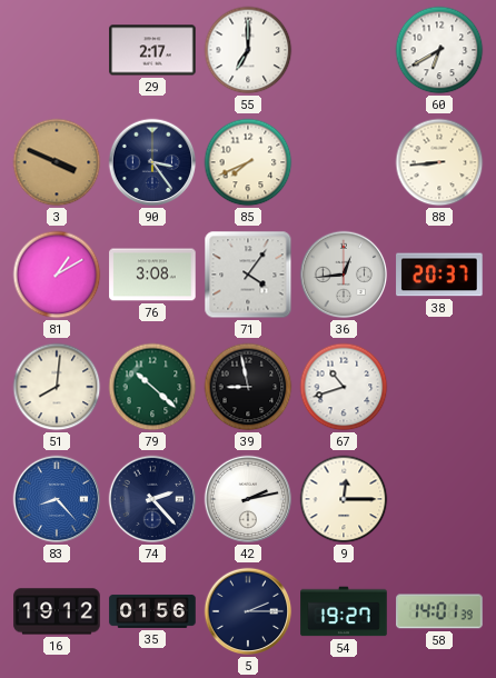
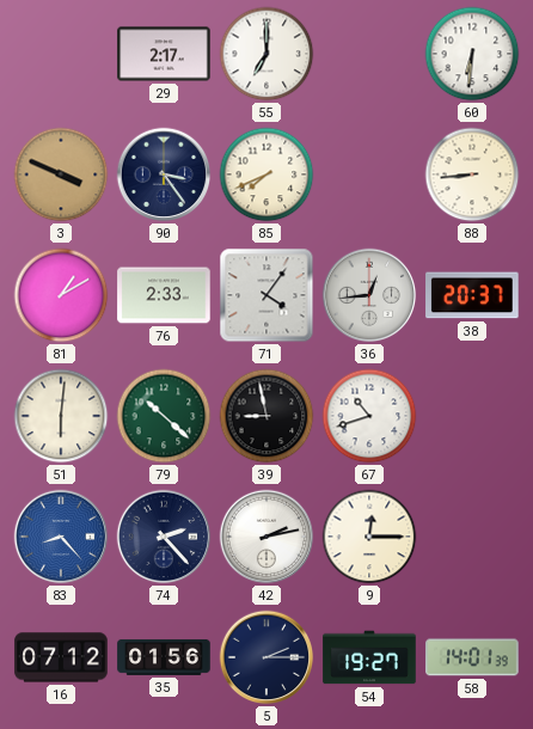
60: 6:40 -> 6:31
76: 3:08 -> 2:33
51: 8:01 -> 6:01
16: 19:12 -> 07:12
